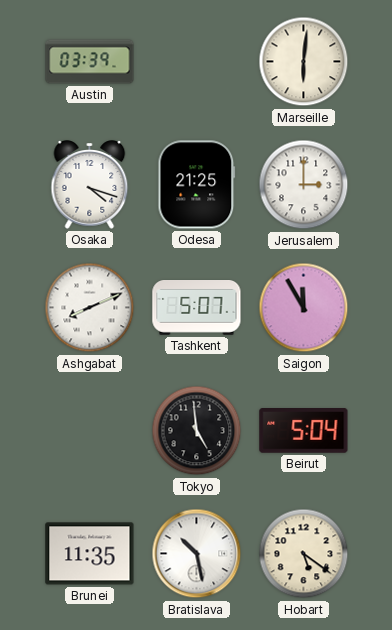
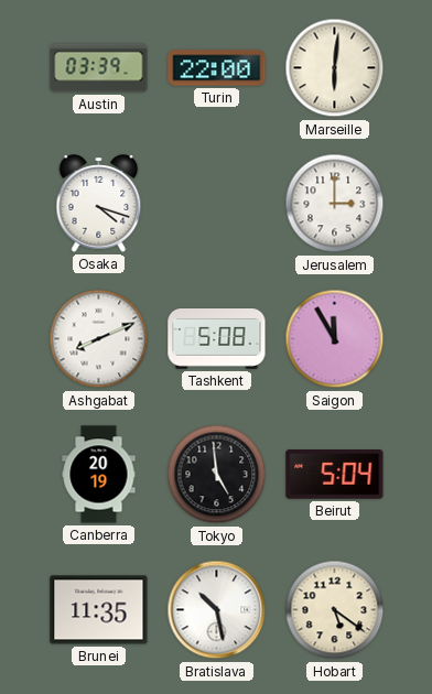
Turin: none -> 22:00
Odesa: 21:25 -> none
Tashkent: 5:07 -> 5:08
Canberra: none -> 20:19
